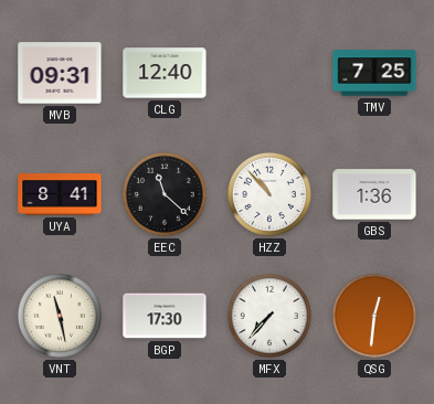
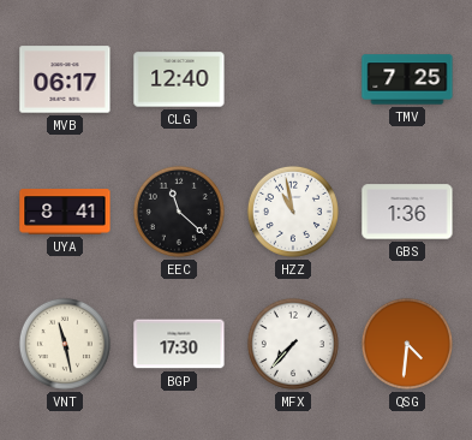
MVB: 09:31 -> 06:17
HZZ: 10:53 -> 10:58
QSG: 12:31 -> 4:31
